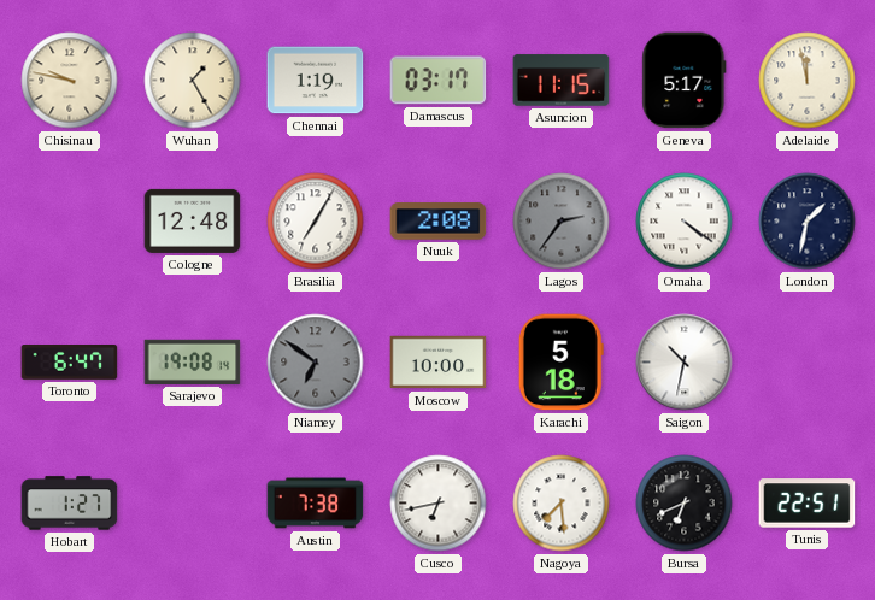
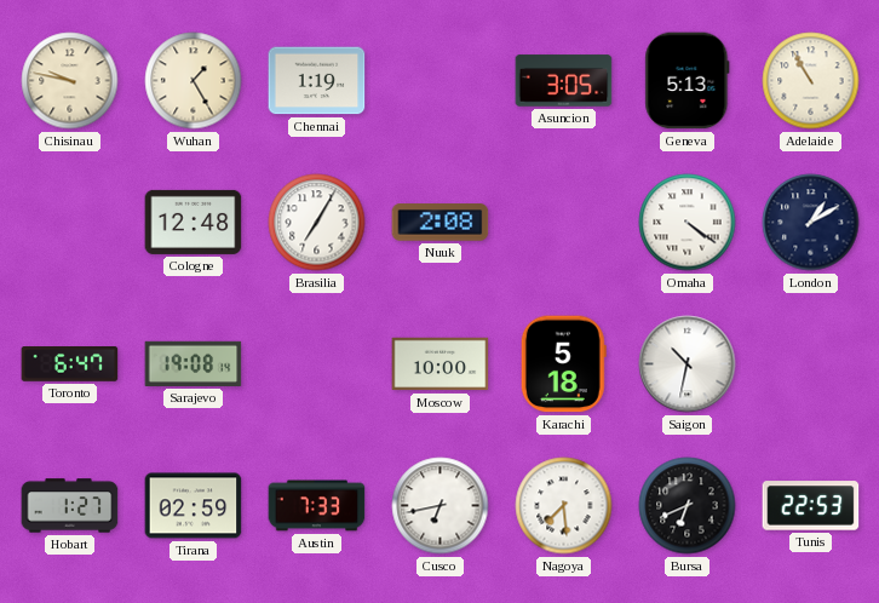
Damascus: 03:17 -> none
Asuncion: 11:15 -> 3:05
Geneva: 5:17 -> 5:13
Adelaide: 11:58 -> 10:55
Lagos: 2:36 -> none
London: 1:32 -> 1:10
Niamey: 6:51 -> none
Tirana: none -> 02:59
Austin: 7:38 -> 7:33
Tunis: 22:51 -> 22:53
